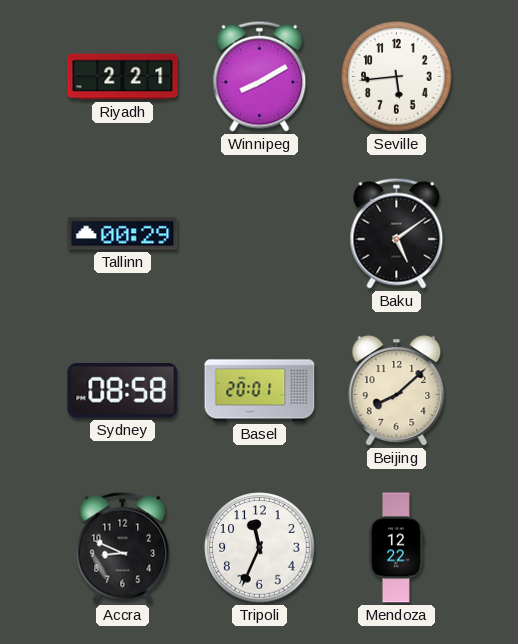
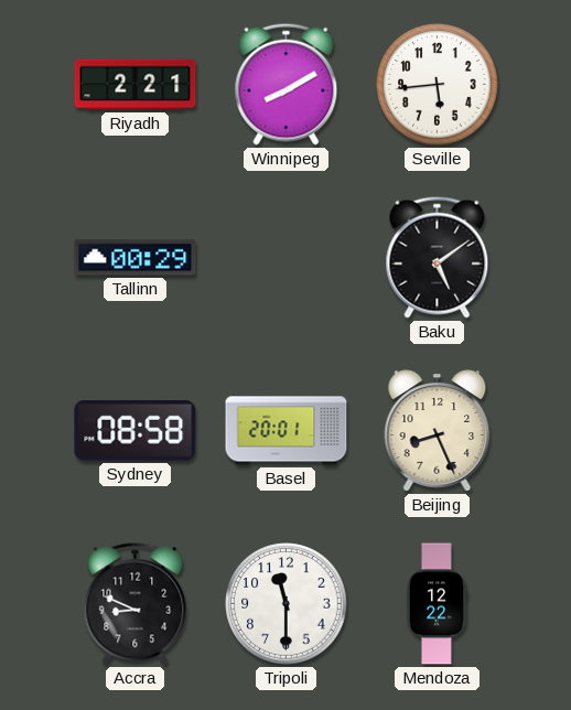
Beijing: 8:08 -> 8:26
Tripoli: 11:34 -> 11:30
